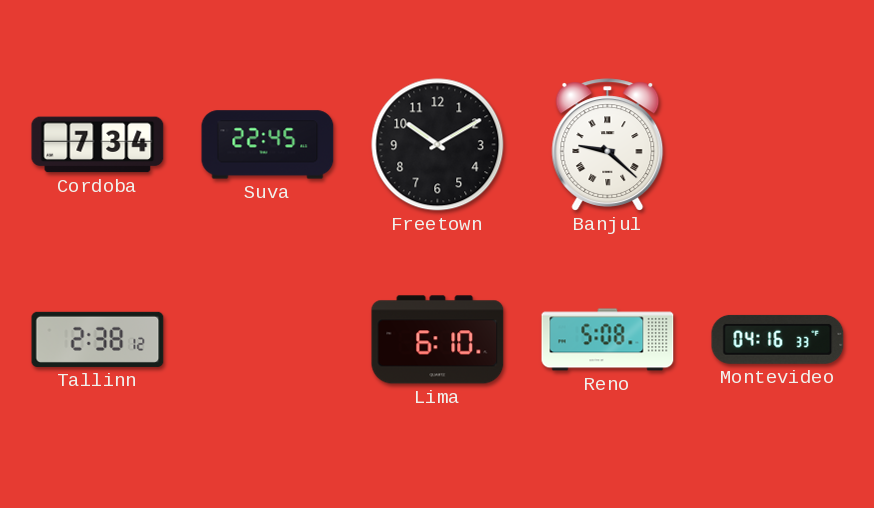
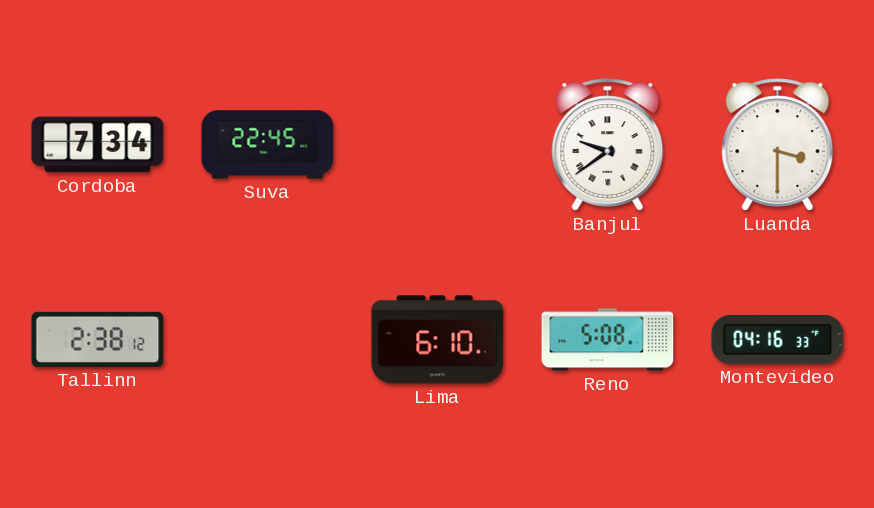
Freetown: 10:10 -> none
Banjul: 9:22 -> 9:39
Luanda: none -> 3:30
